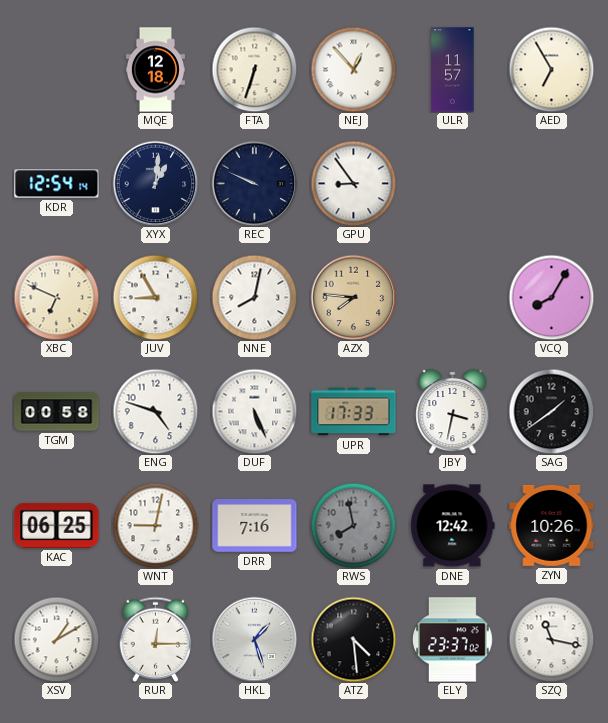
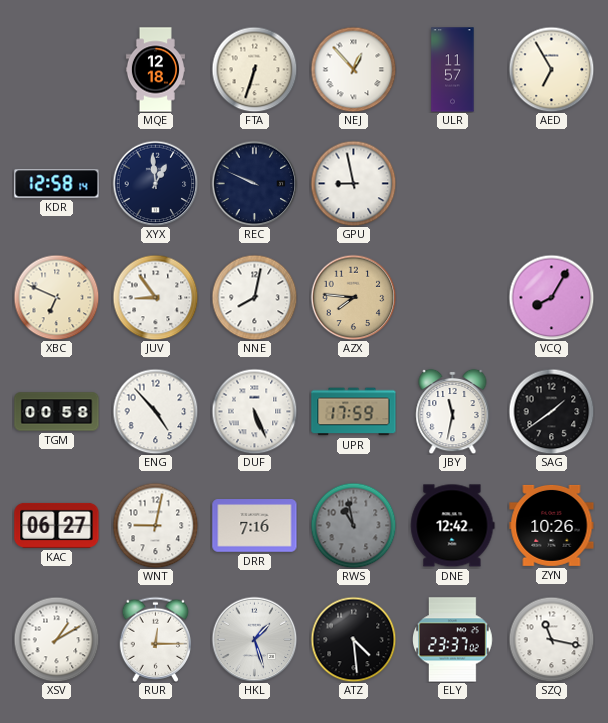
KDR: 12:54 -> 12:58
XYX: 1:01 -> 12:59
GPU: 8:54 -> 8:58
JUV: 8:55 -> 8:54
ENG: 4:48 -> 4:53
UPR: 17:33 -> 17:59
JBY: 3:32 -> 11:32
KAC: 06:25 -> 06:27
RWS: 7:58 -> 10:58
